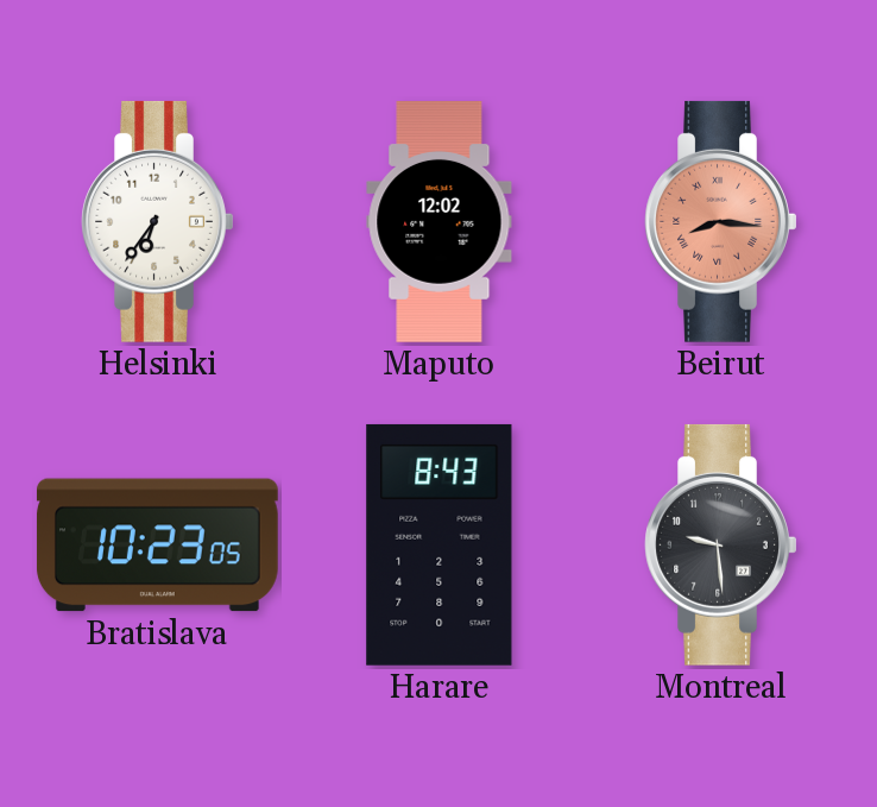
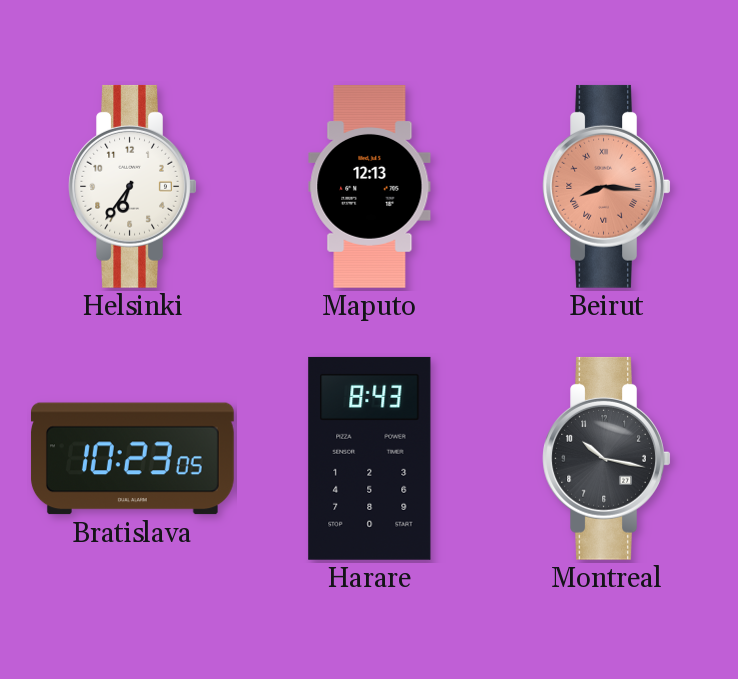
Maputo: 12:02 -> 12:13
Montreal: 9:29 -> 10:17
